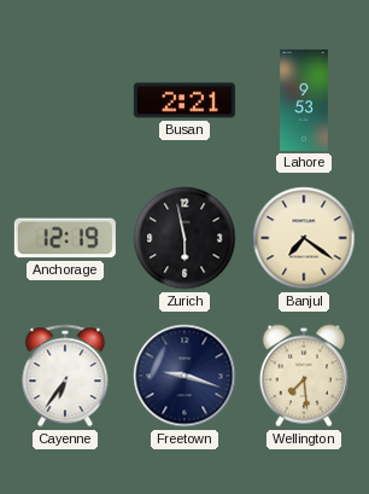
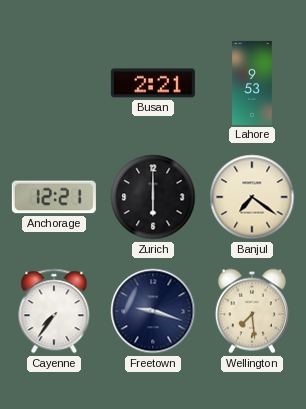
Anchorage: 12:19 -> 12:21
Zurich: 5:58 -> 6:00
Cayenne: 6:36 -> 7:36
